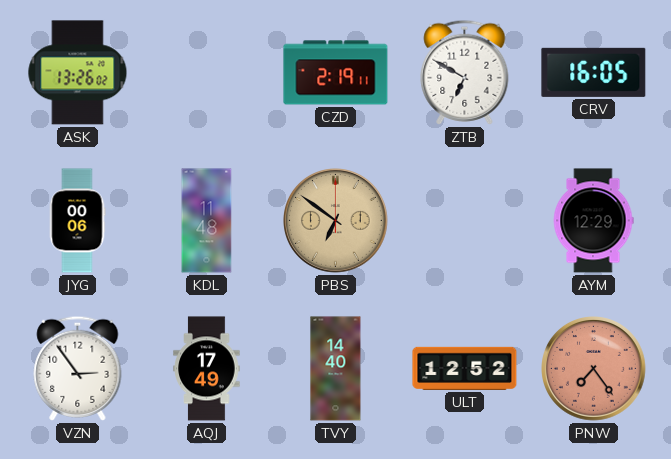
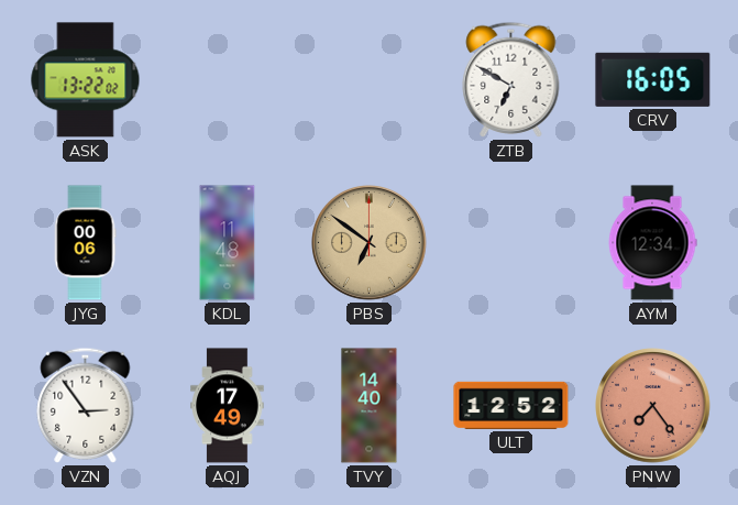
ASK: 13:26 -> 13:22
CZD: 2:19 -> none
AYM: 12:29 -> 12:34
